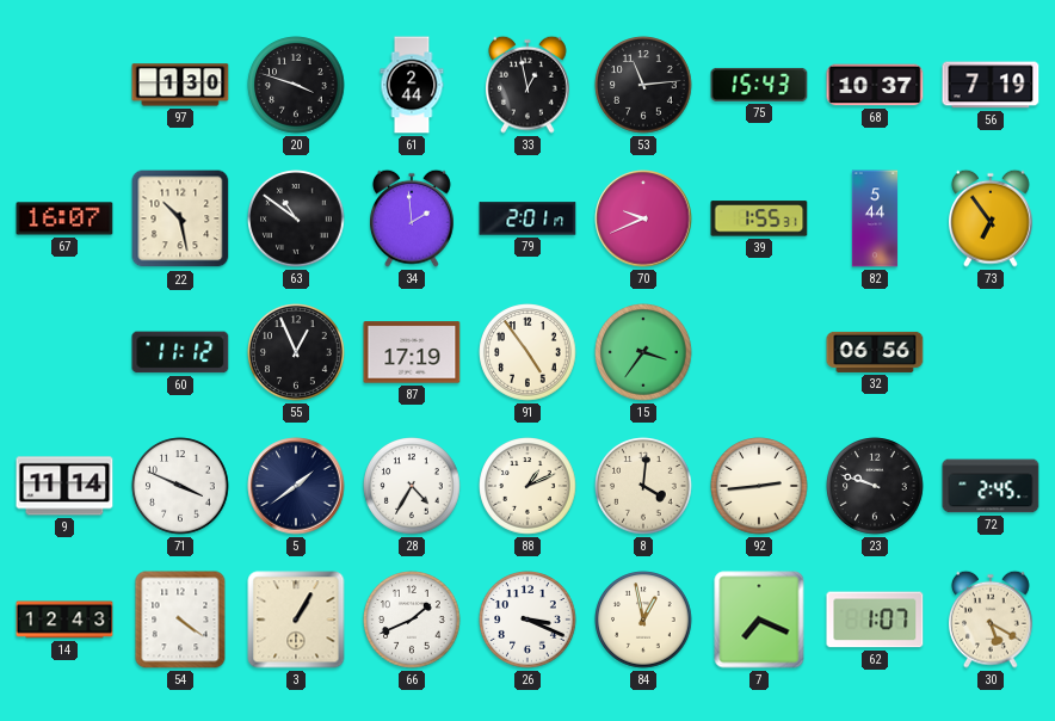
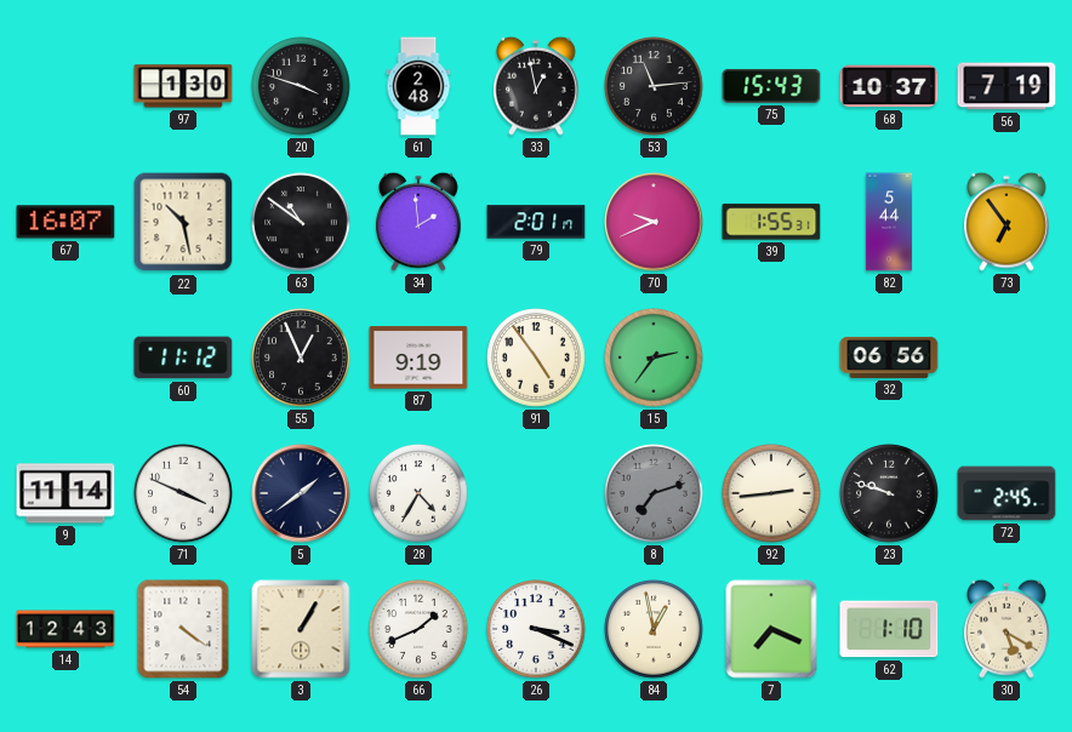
61: 2:44 -> 2:48
87: 17:19 -> 9:19
15: 3:36 -> 2:36
88: 1:11 -> none
8: 4:01 -> 7:12
8 dial: cream -> grey
62: 1:07 -> 1:10
